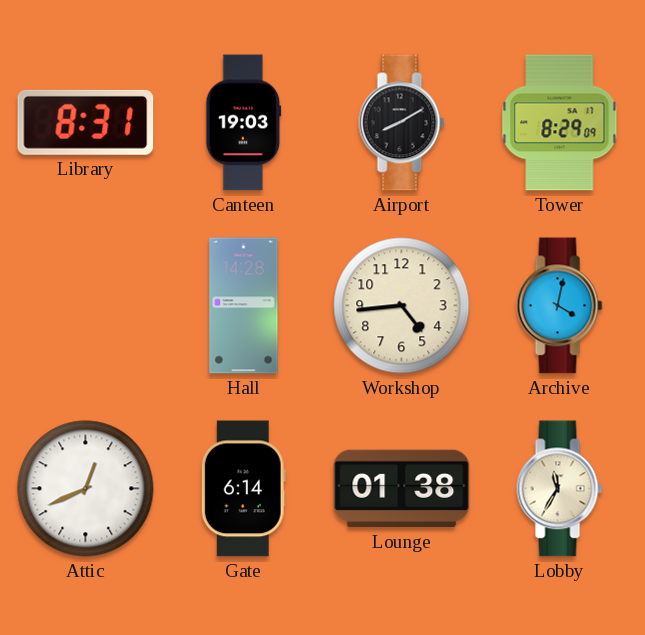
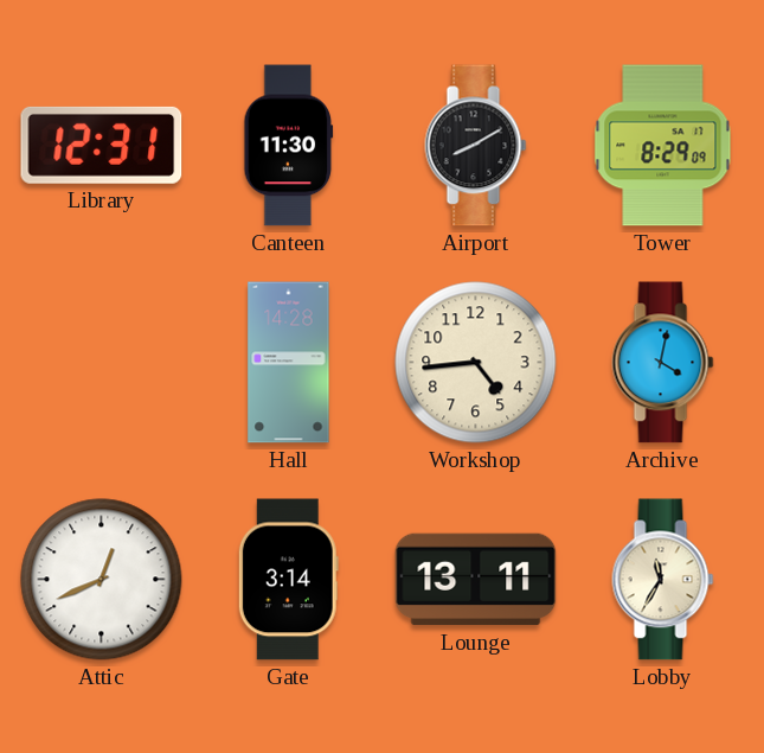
Library: 8:31 -> 12:31
Canteen: 19:03 -> 11:30
Gate: 6:14 -> 3:14
Lounge: 01:38 -> 13:11
